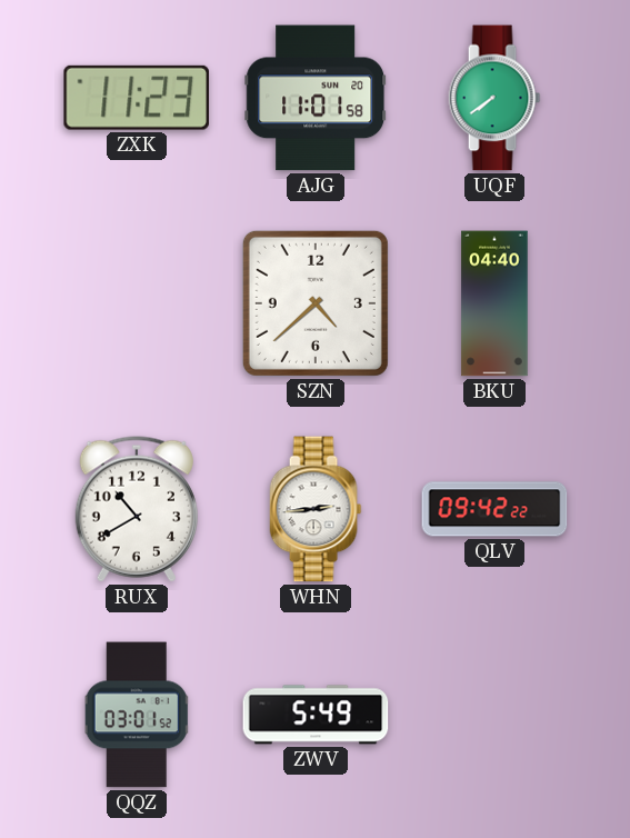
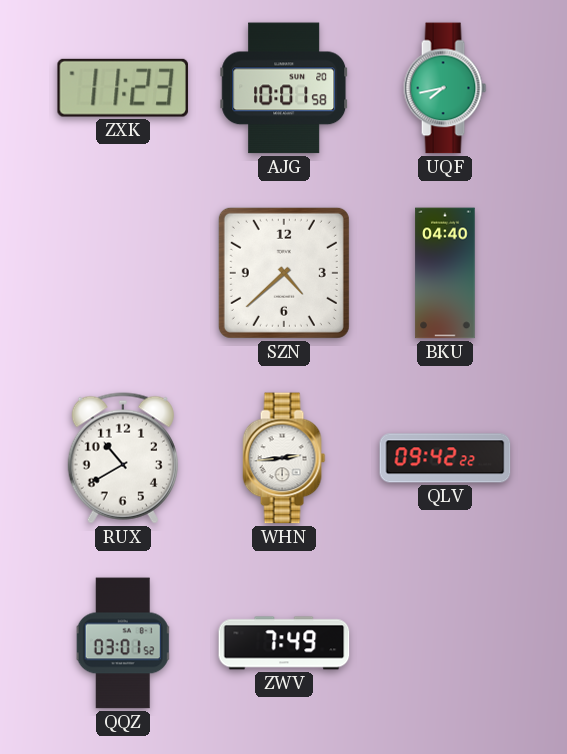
AJG: 11:01 -> 10:01
UQF: 7:39 -> 7:43
ZWV: 5:49 -> 7:49
